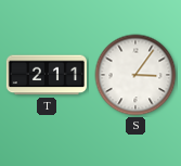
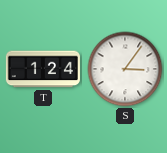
T: 2:11 -> 1:24
